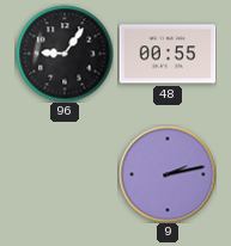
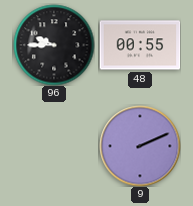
96: 9:06 -> 9:45
9: 2:13 -> 2:11
